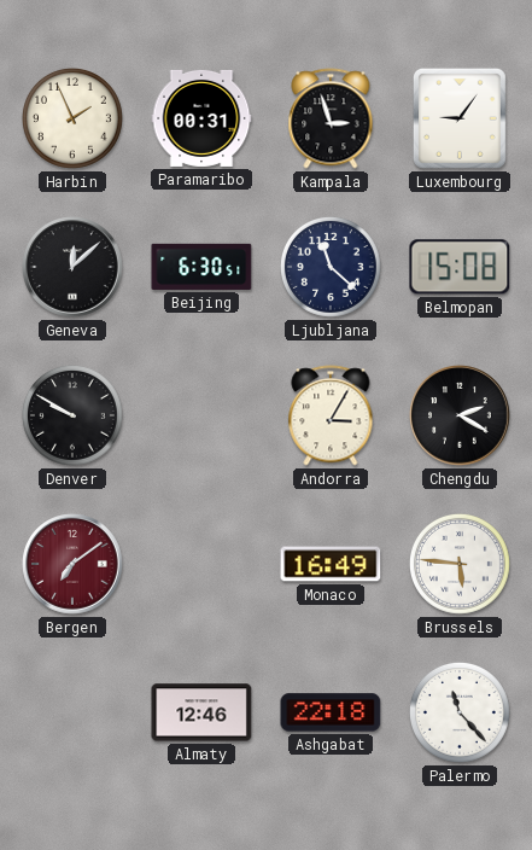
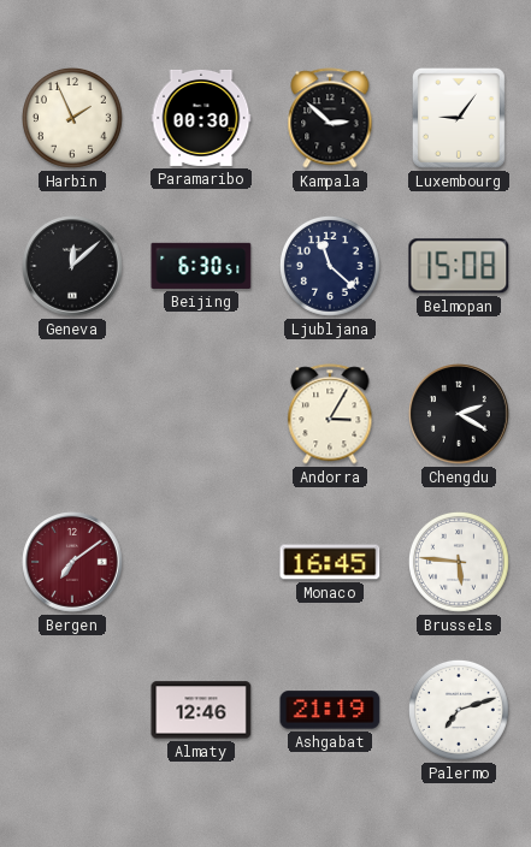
Paramaribo: 00:31 -> 00:30
Kampala: 2:57 -> 2:52
Denver: 9:50 -> none
Monaco: 16:49 -> 16:45
Ashgabat: 22:18 -> 21:19
Palermo: 11:23 -> 7:12
